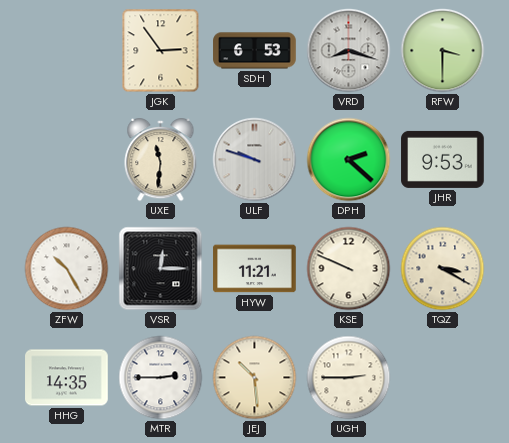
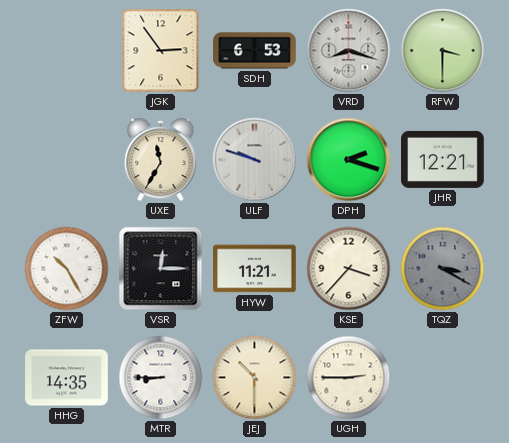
UXE: 11:31 -> 11:35
DPH: 2:22 -> 2:18
JHR: 9:53 -> 12:21
KSE: 9:49 -> 3:37
TQZ dial: cream -> grey
MTR: 2:45 -> 8:45
JEJ: 10:29 -> 10:30
